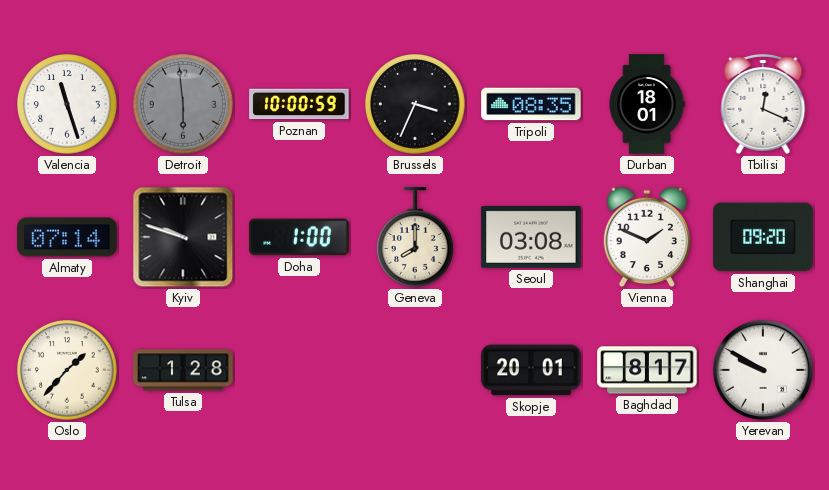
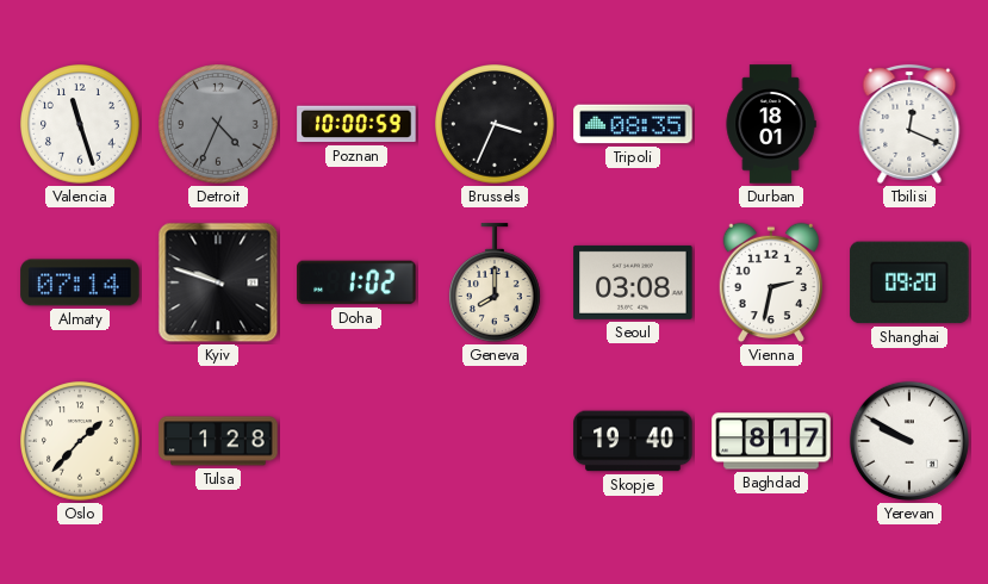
Detroit: 5:59 -> 4:34
Doha: 1:00 -> 1:02
Vienna: 1:49 -> 2:32
Skopje: 20:01 -> 19:40
